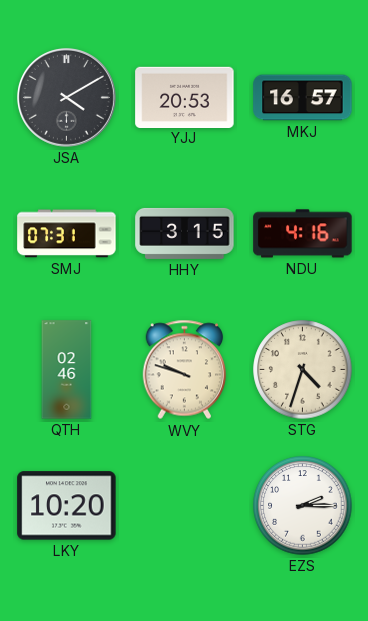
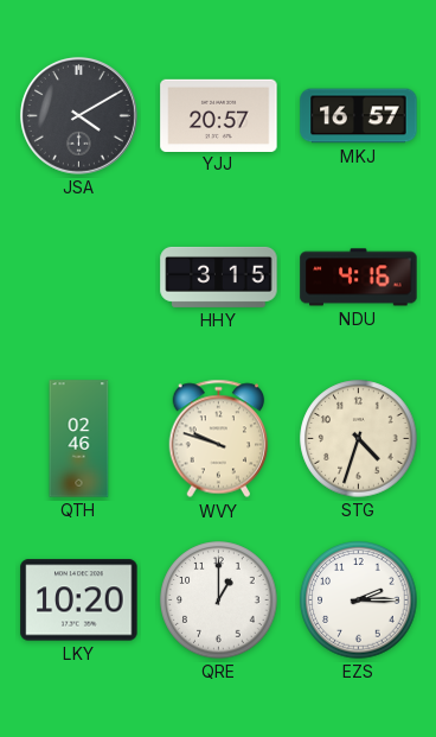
YJJ: 20:53 -> 20:57
SMJ: 07:31 -> none
QRE: none -> 1:00
